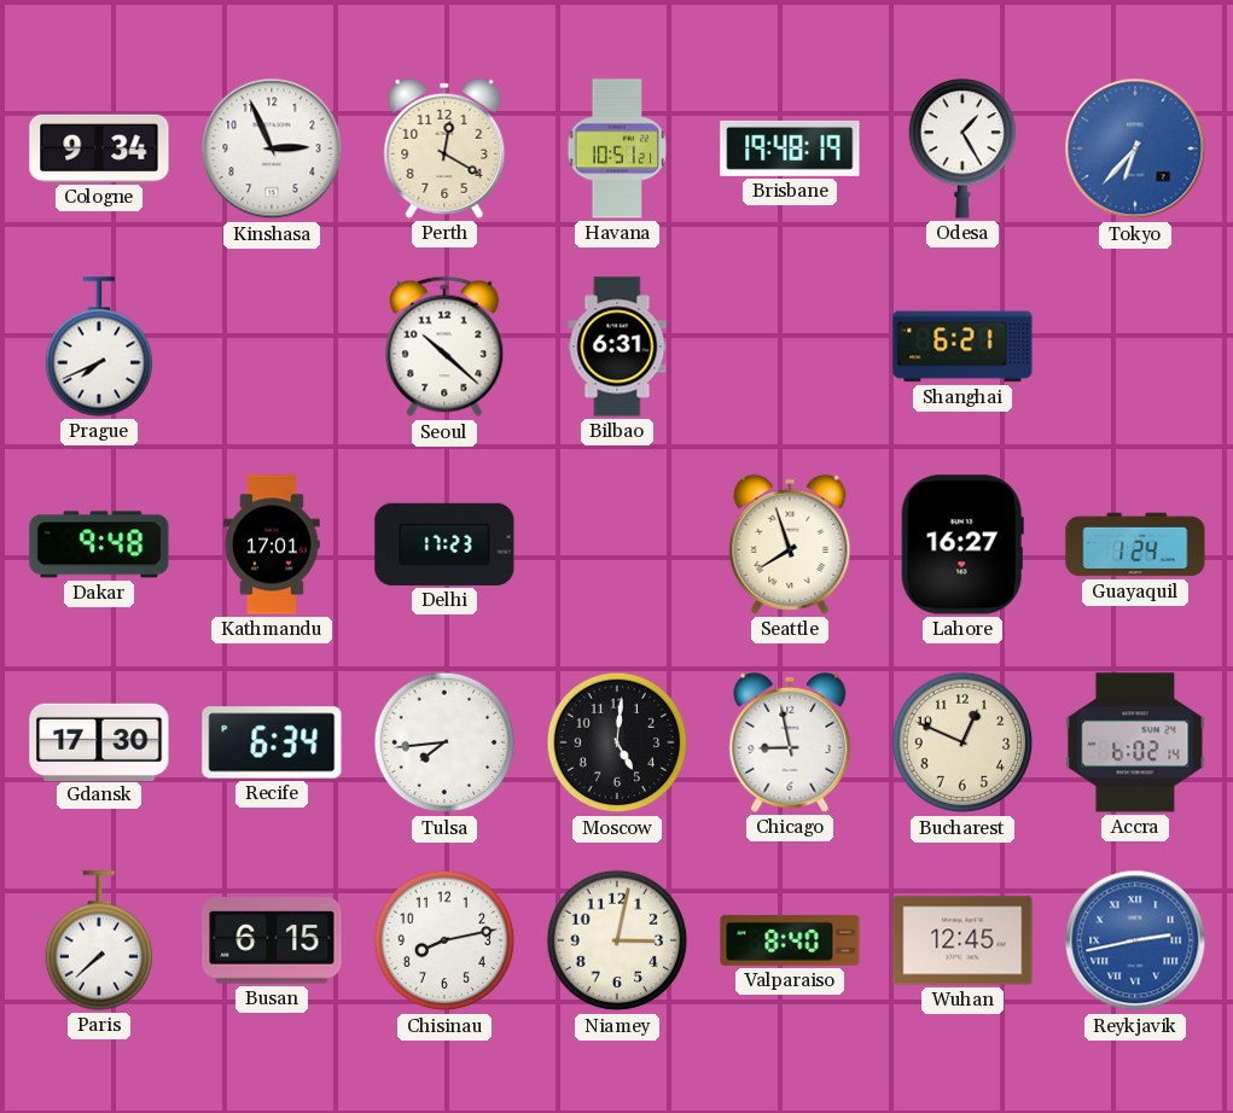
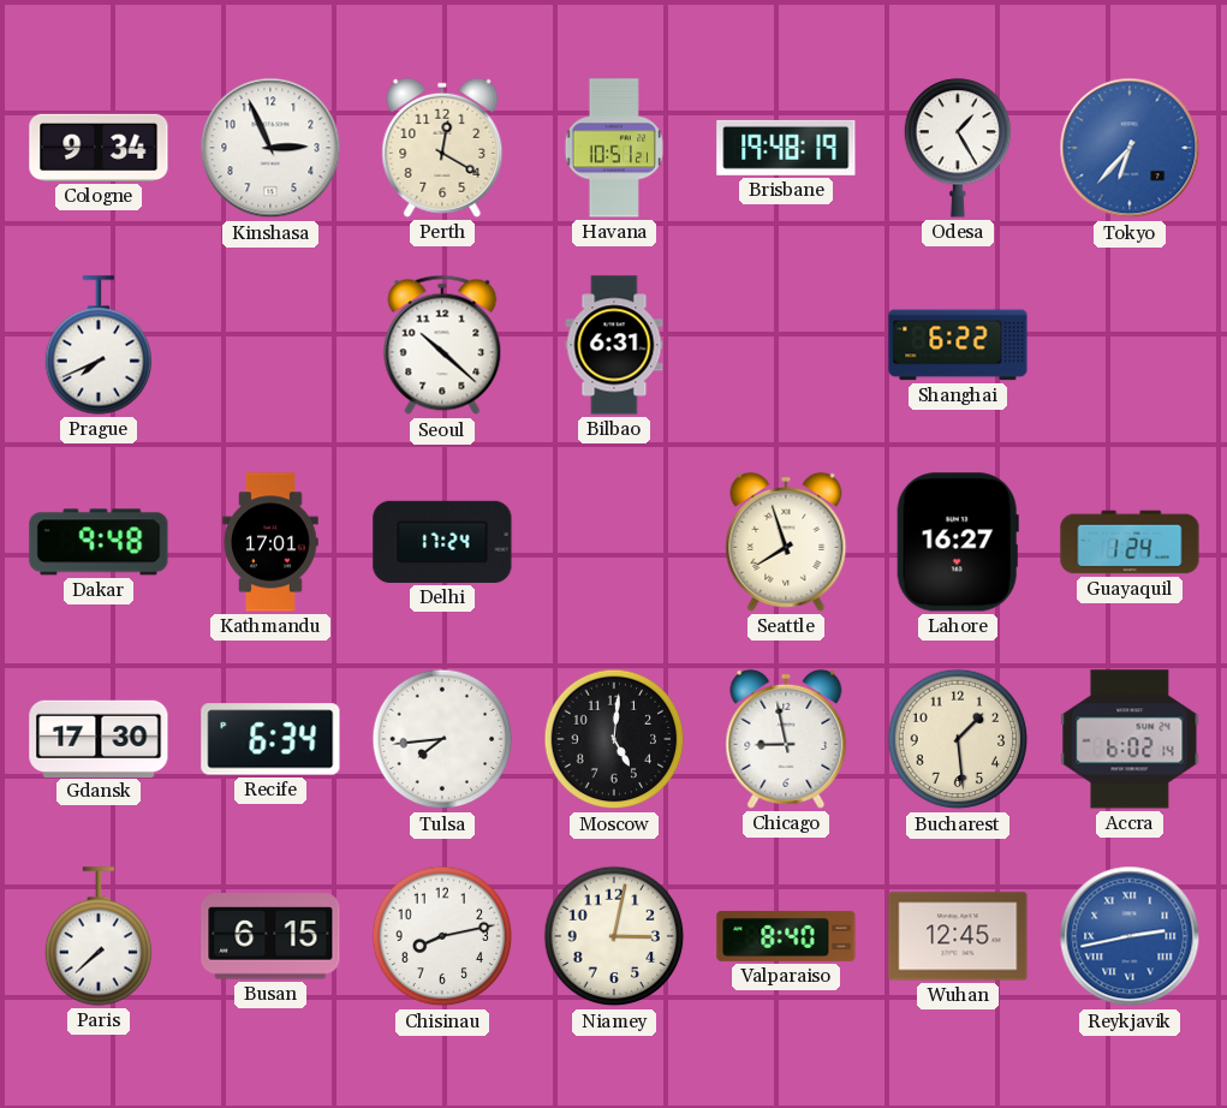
Shanghai: 6:21 -> 6:22
Delhi: 17:23 -> 17:24
Bucharest: 12:49 -> 1:29
